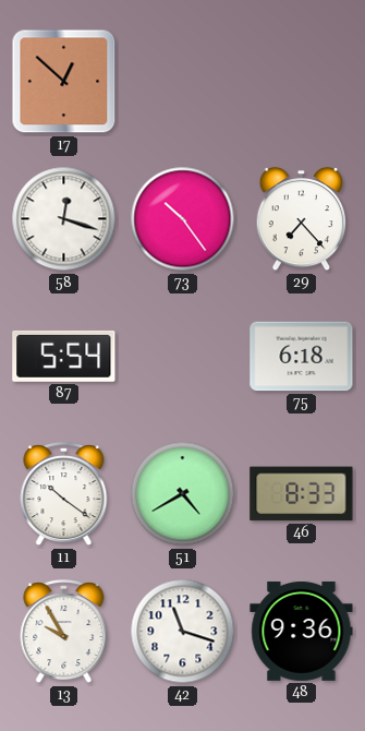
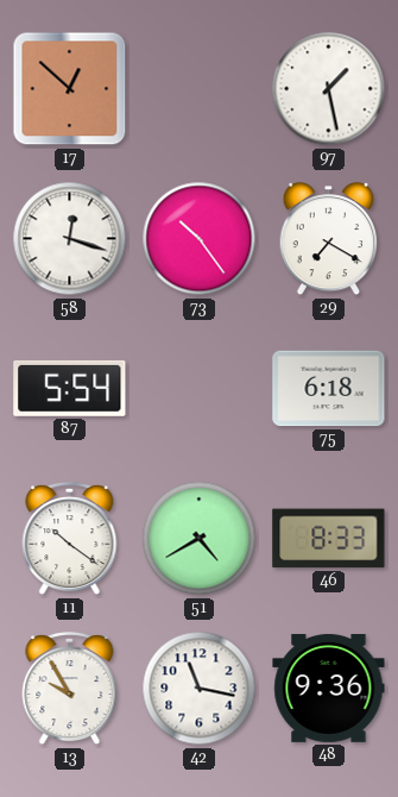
97: none -> 1:28
29: 7:23 -> 7:20
42: 11:18 -> 11:17
